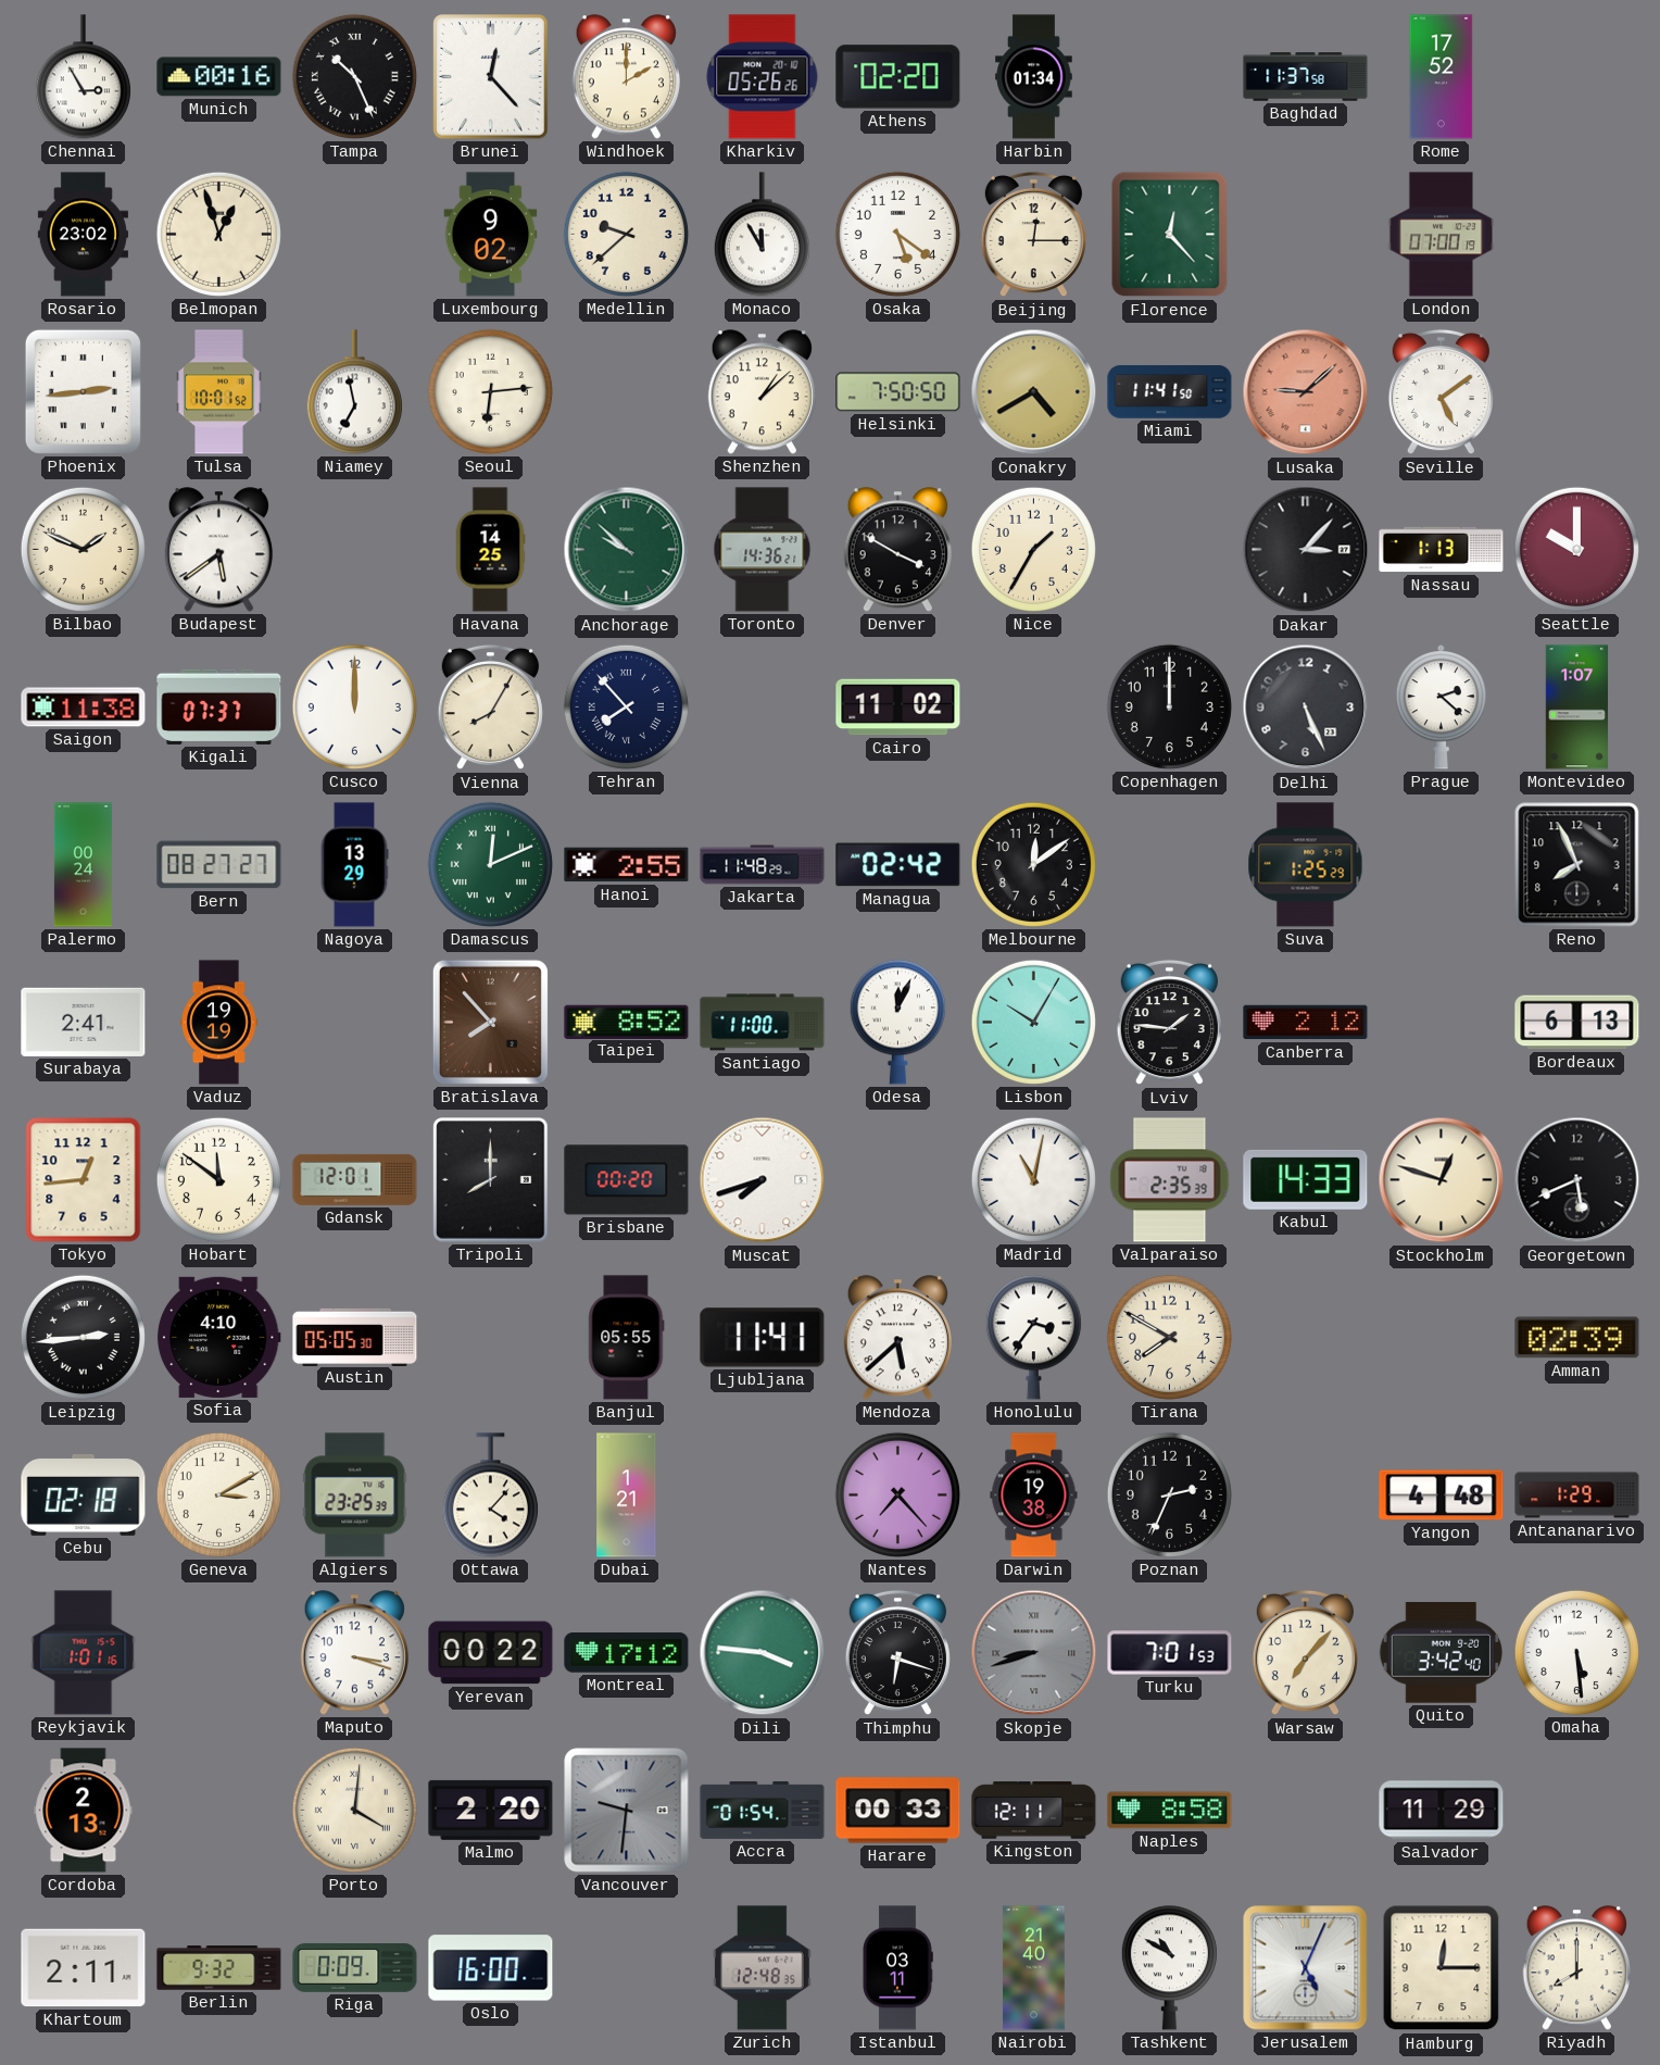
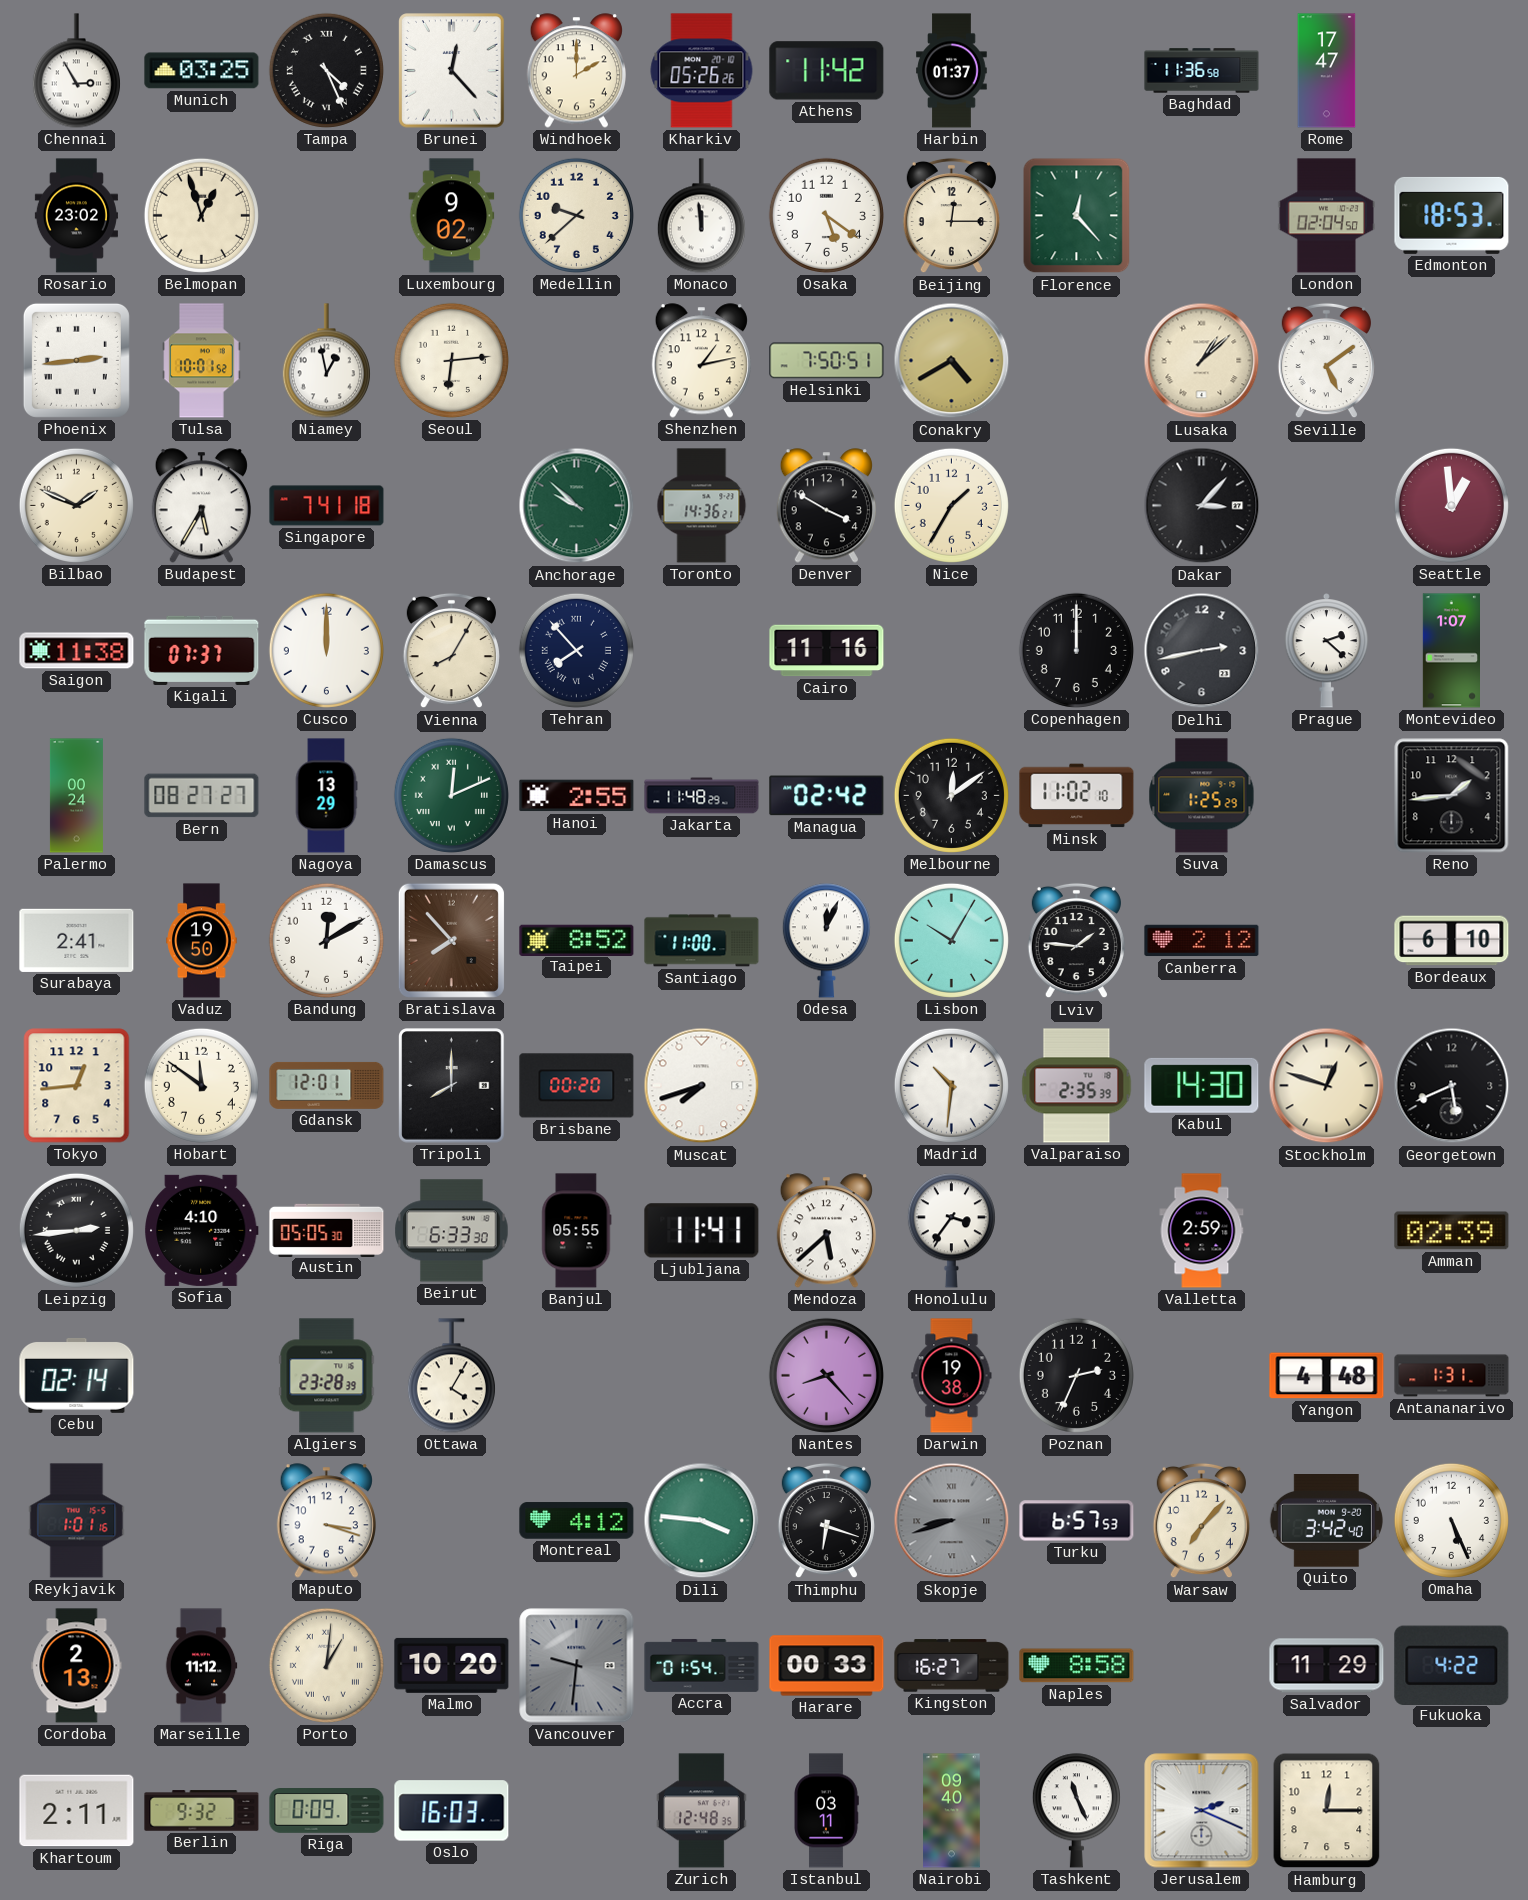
Munich: 00:16 -> 03:25
Tampa: 10:26 -> 4:26
Athens: 02:20 -> 11:42
Harbin: 01:34 -> 01:37
Baghdad: 11:37 -> 11:36
Rome: 17:52 -> 17:47
Monaco: 11:55 -> 11:59
London: 07:00 -> 02:04
Edmonton: none -> 18:53
Niamey: 6:58 -> 12:58
Shenzhen: 1:08 -> 1:13
Helsinki: 7:50:50 -> 7:50:51
Miami: 11:41 -> none
Lusaka: 9:08 -> 1:08
Lusaka dial: salmon -> cream
Budapest: 5:39 -> 5:35
Singapore: none -> 7:41
Havana: 14:25 -> none
Nassau: 1:13 -> none
Seattle: 10:00 -> 12:59
Cairo: 11:02 -> 11:16
Delhi: 5:26 -> 2:43
Minsk: none -> 11:02
Reno: 7:56 -> 1:44
Vaduz: 19:19 -> 19:50
Bandung: none -> 12:10
Bordeaux: 6:13 -> 6:10
Madrid: 11:02 -> 10:31
Kabul: 14:33 -> 14:30
Beirut: none -> 6:33
Tirana: 7:50 -> none
Valletta: none -> 2:59
Cebu: 02:18 -> 02:14
Geneva: 3:10 -> none
Algiers: 23:25 -> 23:28
Ottawa: 4:07 -> 4:05
Dubai: 1:21 -> none
Nantes: 7:23 -> 8:23
Antananarivo: 1:29 -> 1:31
Yerevan: 00:22 -> none
Montreal: 17:12 -> 4:12
Turku: 7:01 -> 6:57
Omaha: 5:29 -> 5:26
Marseille: none -> 11:12
Porto: 4:01 -> 1:01
Malmo: 2:20 -> 10:20
Kingston: 12:11 -> 16:27
Fukuoka: none -> 4:22
Oslo: 16:00 -> 16:03
Nairobi: 21:40 -> 09:40
Tashkent: 10:50 -> 11:26
Jerusalem: 5:04 -> 2:19
Riyadh: 8:00 -> none
